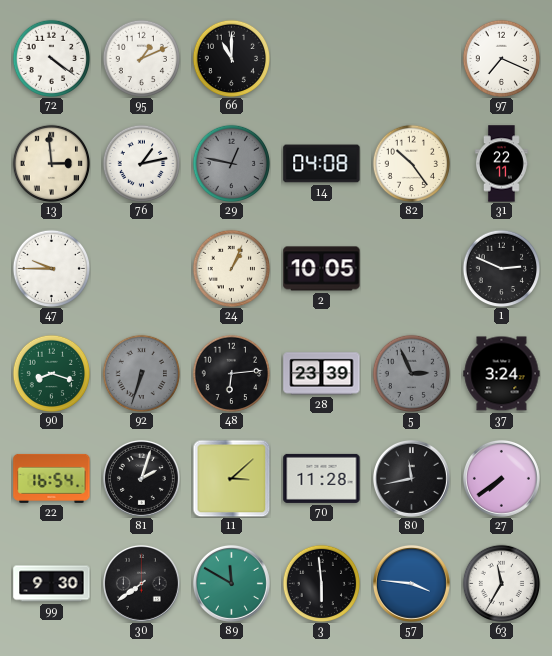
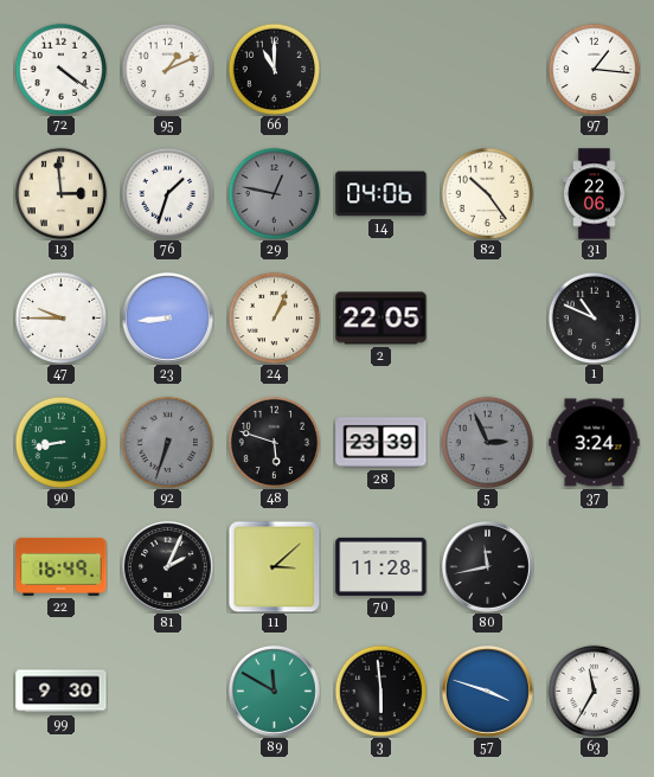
97: 7:19 -> 1:16
76: 1:13 -> 1:33
14: 04:08 -> 04:06
31: 22:11 -> 22:06
23: none -> 8:44
2: 10:05 -> 22:05
1: 2:49 -> 10:49
90: 8:18 -> 8:43
48: 6:14 -> 5:48
22: 16:54 -> 16:49
81: 2:03 -> 2:04
27: 7:39 -> none
30: 7:39 -> none
57: 3:46 -> 3:48
